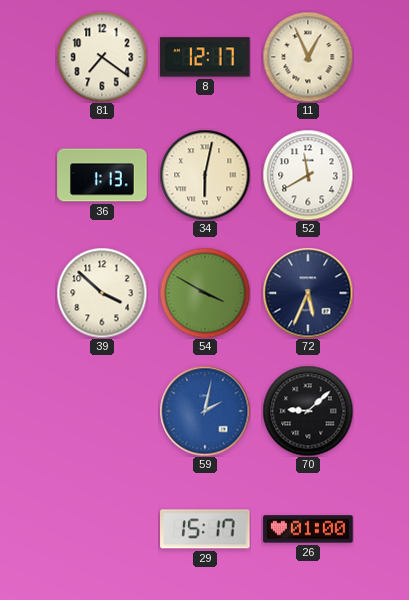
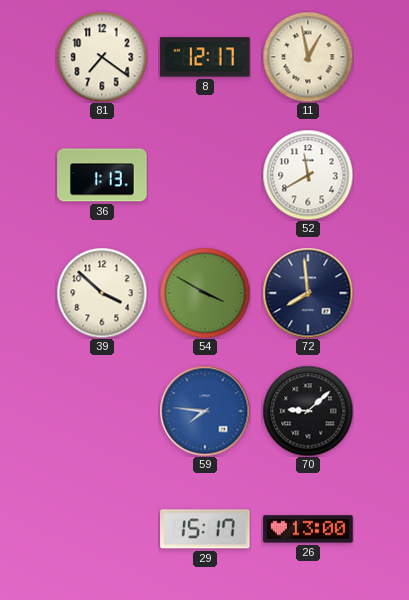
11: 12:56 -> 12:58
34: 6:02 -> none
72: 5:34 -> 7:59
59: 2:02 -> 7:46
26: 01:00 -> 13:00
